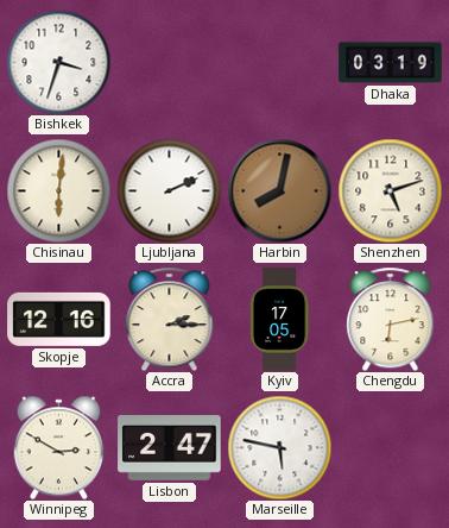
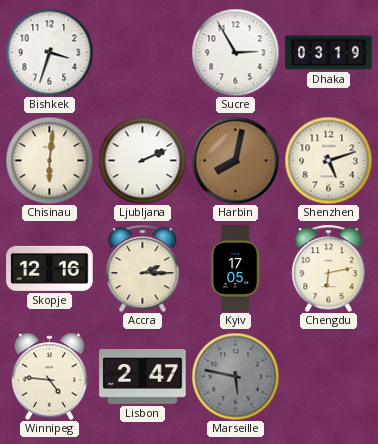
Sucre: none -> 2:55
Winnipeg: 2:50 -> 4:46
Marseille dial: white -> grey
